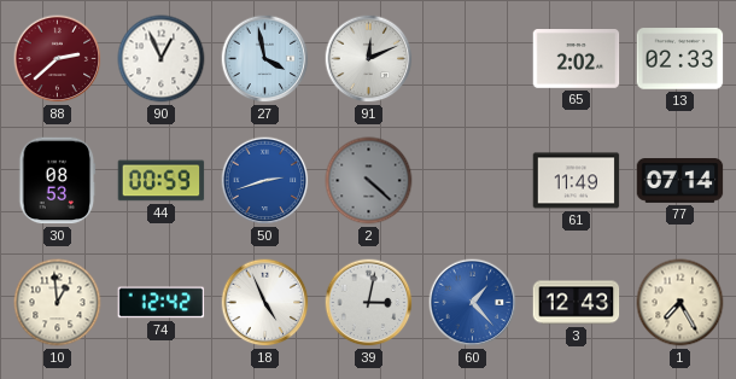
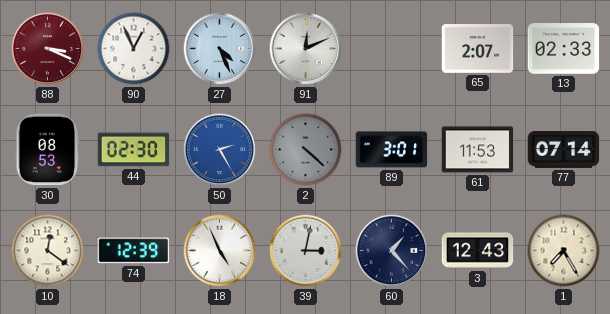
88: 2:38 -> 3:19
27: 3:58 -> 4:26
65: 2:02 -> 2:07
44: 00:59 -> 02:30
50: 2:42 -> 2:25
89: none -> 3:01
61: 11:49 -> 11:53
10: 12:59 -> 12:21
74: 12:42 -> 12:39
60 dial: blue -> navy
